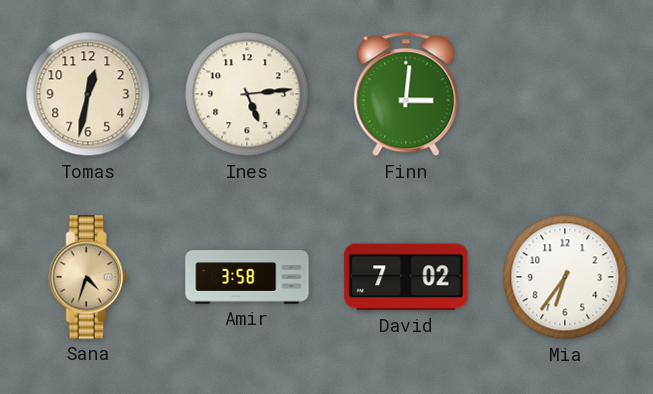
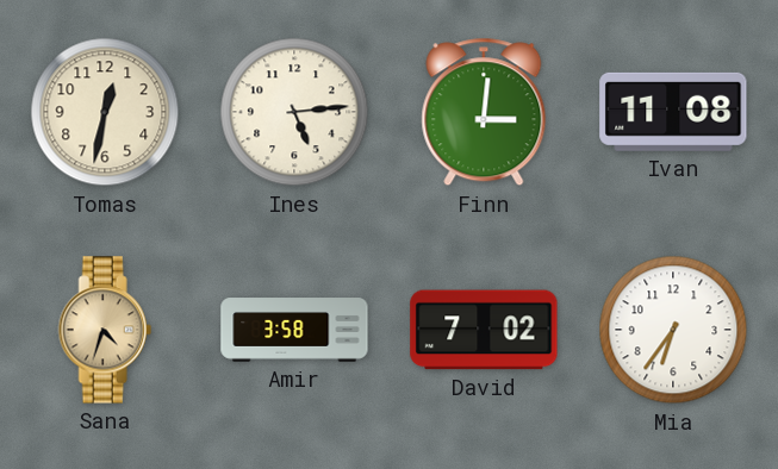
Ivan: none -> 11:08
